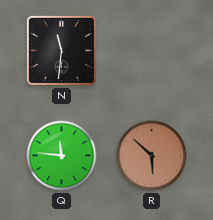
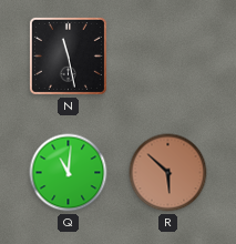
N: 11:31 -> 11:28
Q: 11:46 -> 11:01
